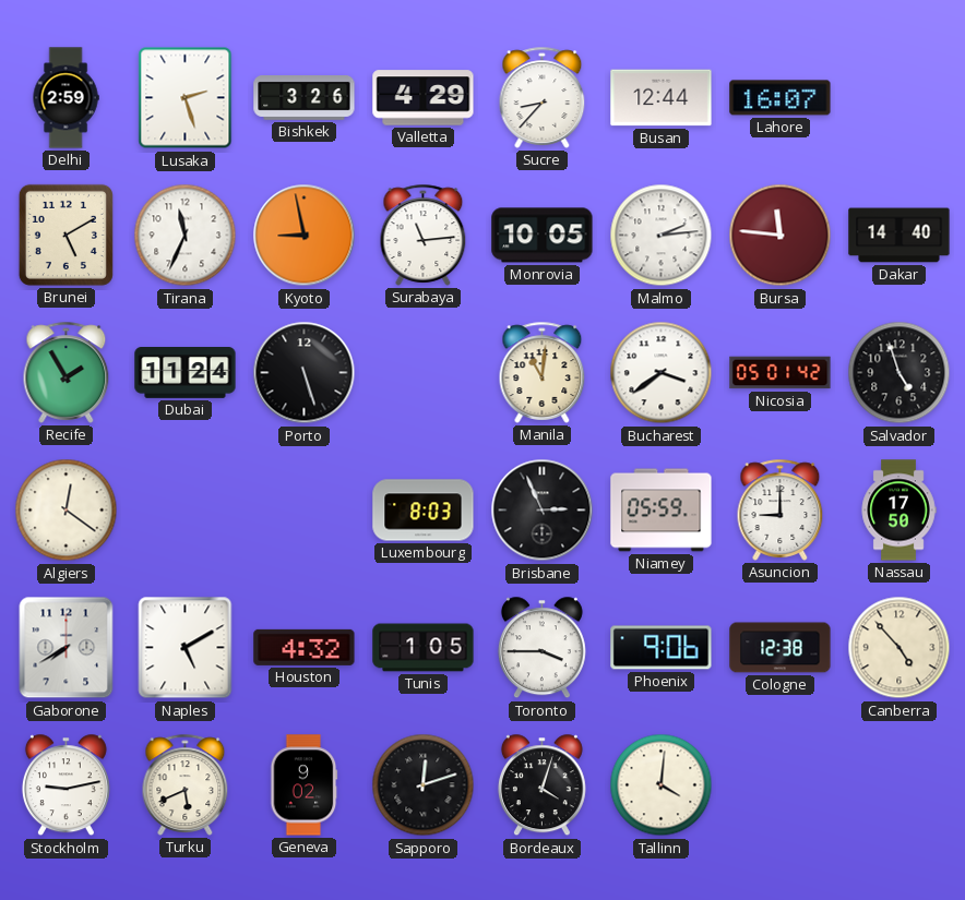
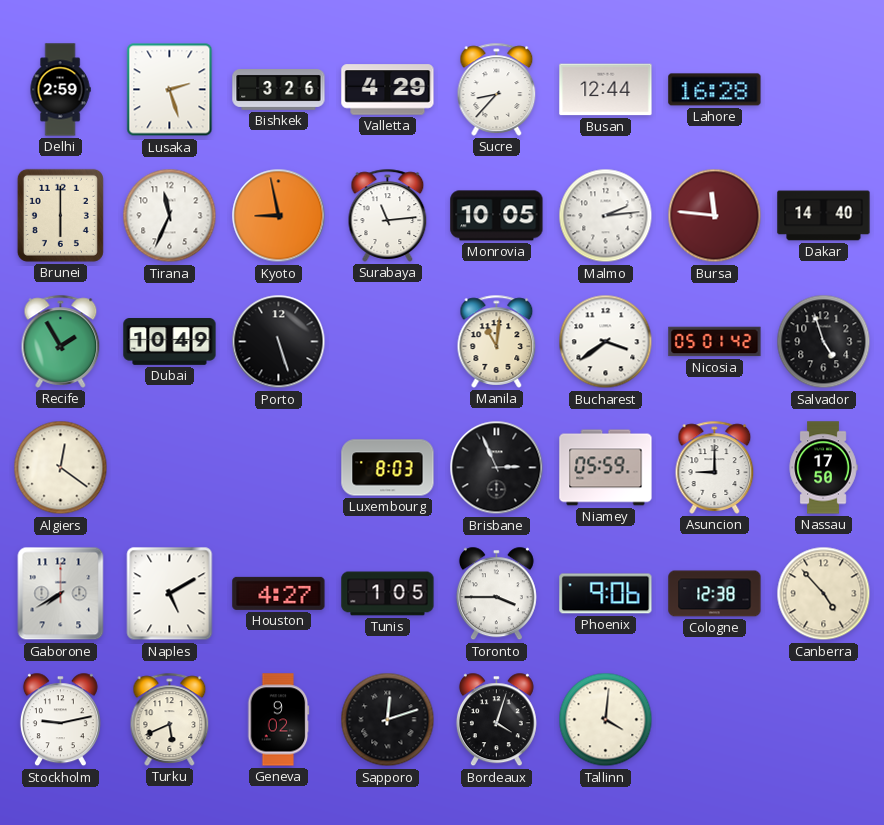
Lahore: 16:07 -> 16:28
Brunei: 5:10 -> 6:00
Dubai: 11:24 -> 10:49
Houston: 4:32 -> 4:27
